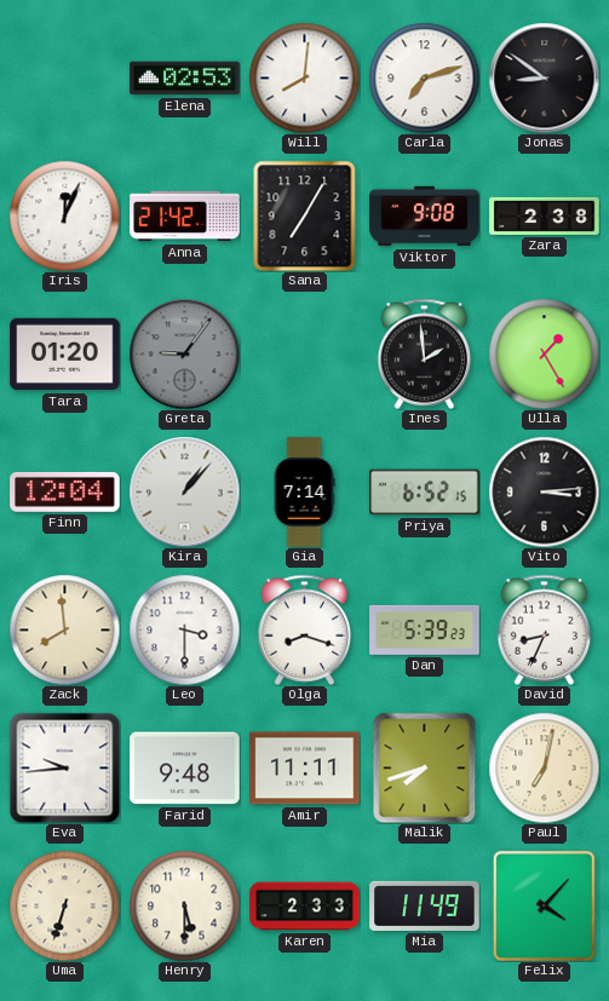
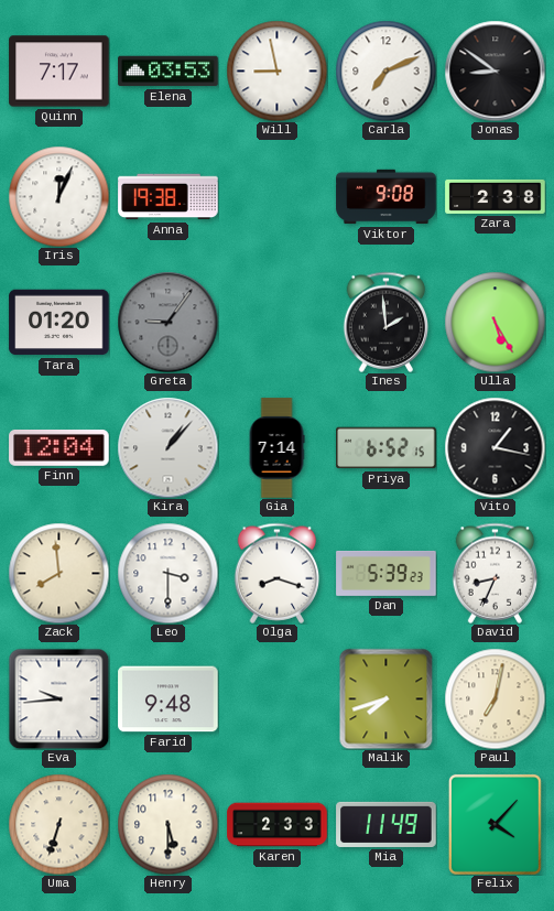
Quinn: none -> 7:17
Elena: 02:53 -> 03:53
Will: 8:01 -> 8:58
Carla: 7:12 -> 7:11
Anna: 21:42 -> 19:38
Sana: 7:05 -> none
Ulla: 1:25 -> 5:25
Vito: 3:14 -> 1:17
Amir: 11:11 -> none
